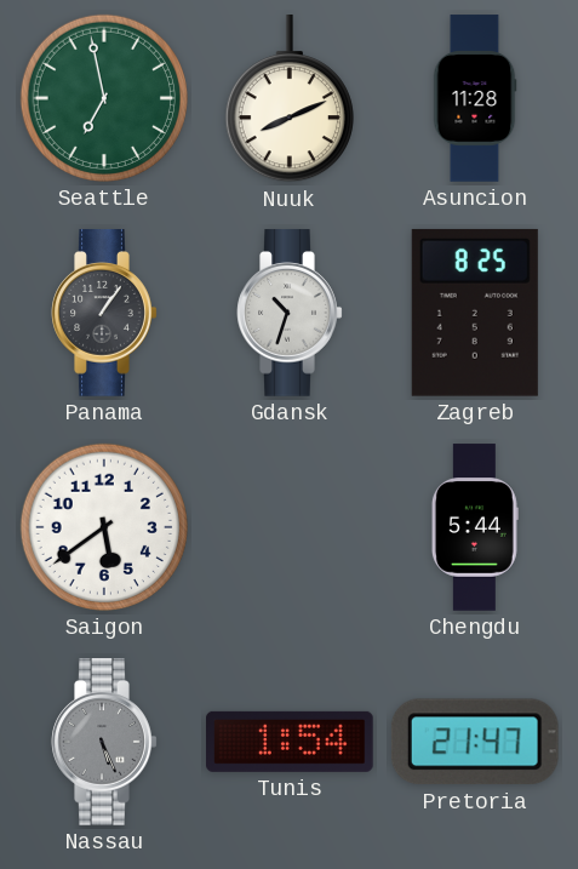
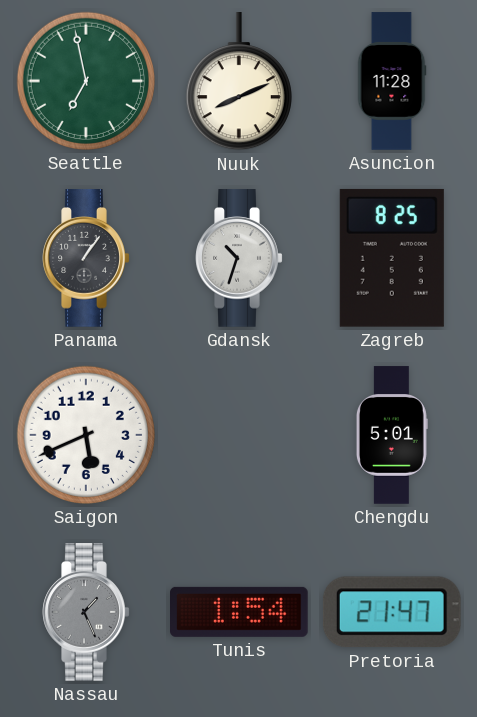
Saigon: 5:39 -> 5:41
Chengdu: 5:44 -> 5:01
Nassau: 5:26 -> 1:26
